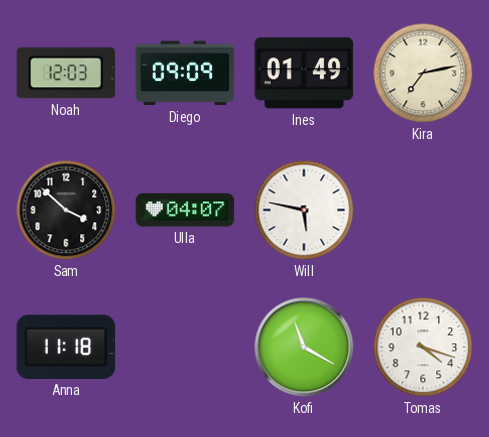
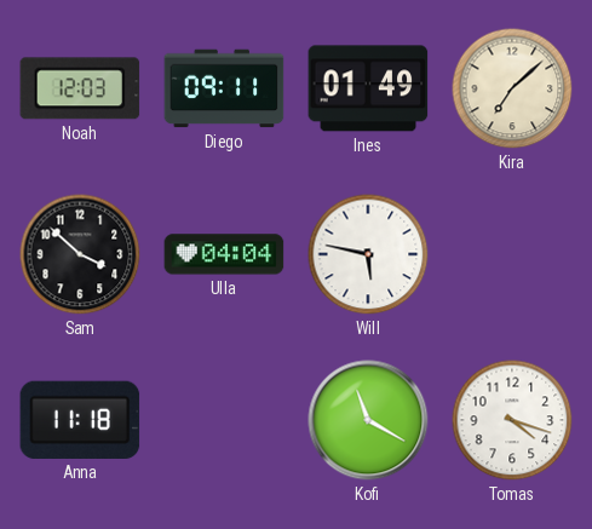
Diego: 09:09 -> 09:11
Kira: 7:13 -> 7:08
Ulla: 04:07 -> 04:04
